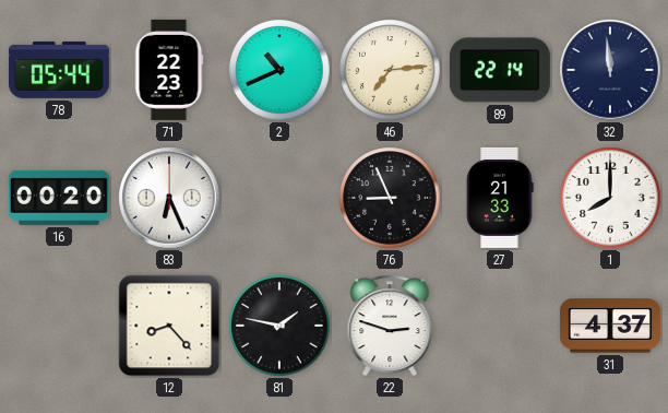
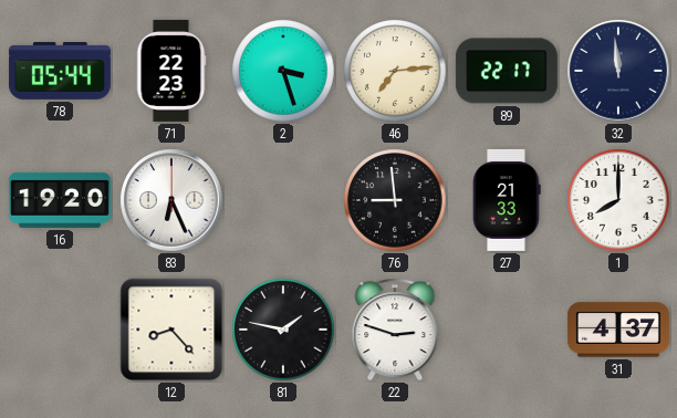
2: 10:41 -> 3:27
89: 22:14 -> 22:17
16: 00:20 -> 19:20
76: 8:56 -> 8:59
